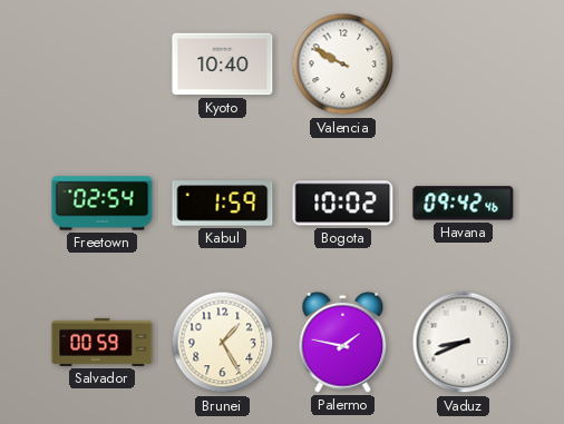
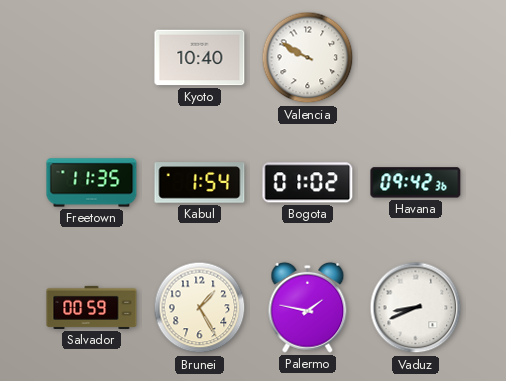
Freetown: 02:54 -> 11:35
Kabul: 1:59 -> 1:54
Bogota: 10:02 -> 01:02
Havana: 09:42:46 -> 09:42:36
